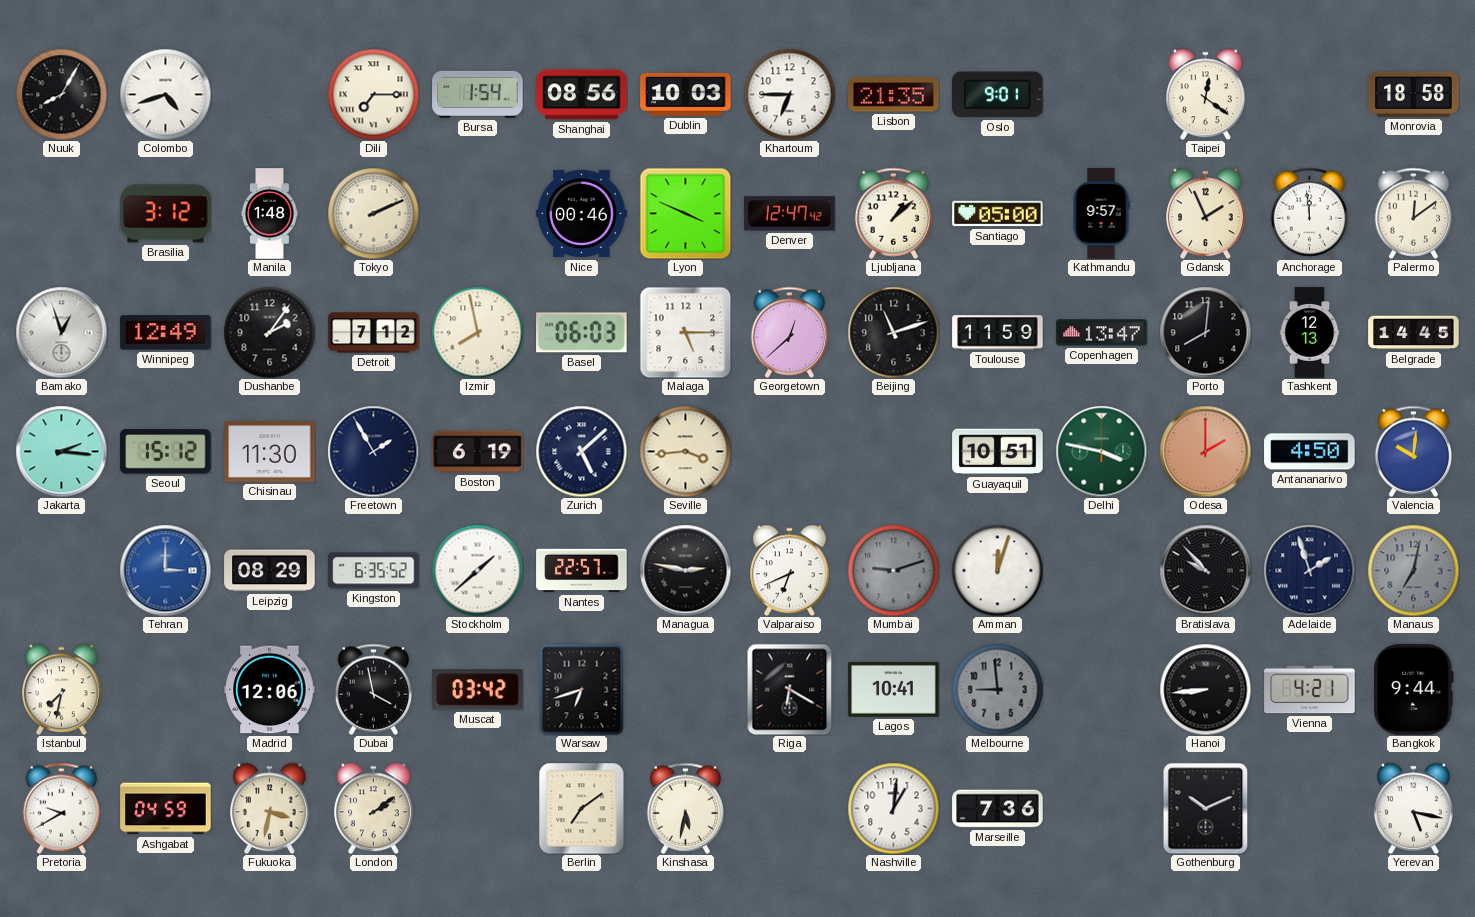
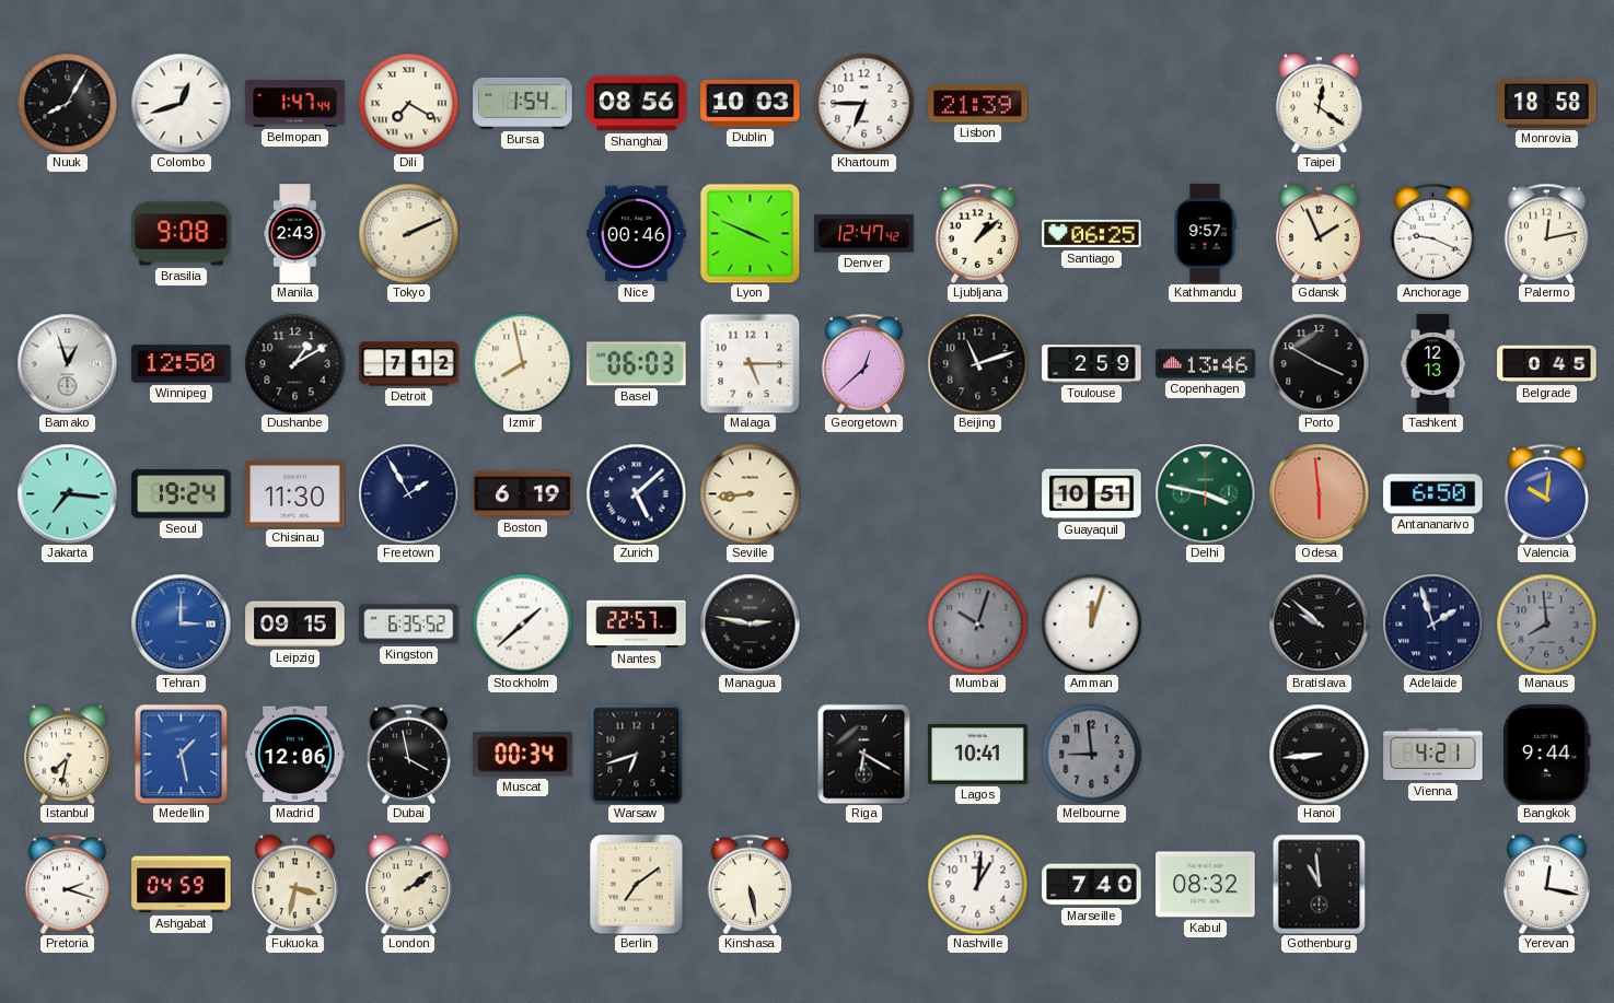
Colombo: 4:42 -> 12:42
Belmopan: none -> 1:47
Dili: 7:15 -> 7:20
Lisbon: 21:35 -> 21:39
Oslo: 9:01 -> none
Brasilia: 3:12 -> 9:08
Manila: 1:48 -> 2:43
Santiago: 05:00 -> 06:25
Anchorage: 11:59 -> 9:19
Palermo: 12:09 -> 12:13
Winnipeg: 12:49 -> 12:50
Dushanbe: 2:06 -> 1:10
Toulouse: 11:59 -> 2:59
Copenhagen: 13:47 -> 13:46
Porto: 8:01 -> 3:50
Belgrade: 14:45 -> 0:45
Jakarta: 2:16 -> 7:16
Seoul: 15:12 -> 19:24
Seville: 3:44 -> 8:44
Odesa: 2:00 -> 5:59
Antananarivo: 4:50 -> 6:50
Leipzig: 08:29 -> 09:15
Valparaiso: 6:41 -> none
Mumbai: 9:12 -> 10:03
Bratislava: 9:53 -> 9:52
Manaus: 7:02 -> 7:59
Medellin: none -> 1:28
Muscat: 03:42 -> 00:34
Pretoria: 9:40 -> 2:18
Kinshasa: 5:32 -> 5:28
Marseille: 7:36 -> 7:40
Kabul: none -> 08:32
Gothenburg: 10:11 -> 10:59
Yerevan: 5:17 -> 12:17
